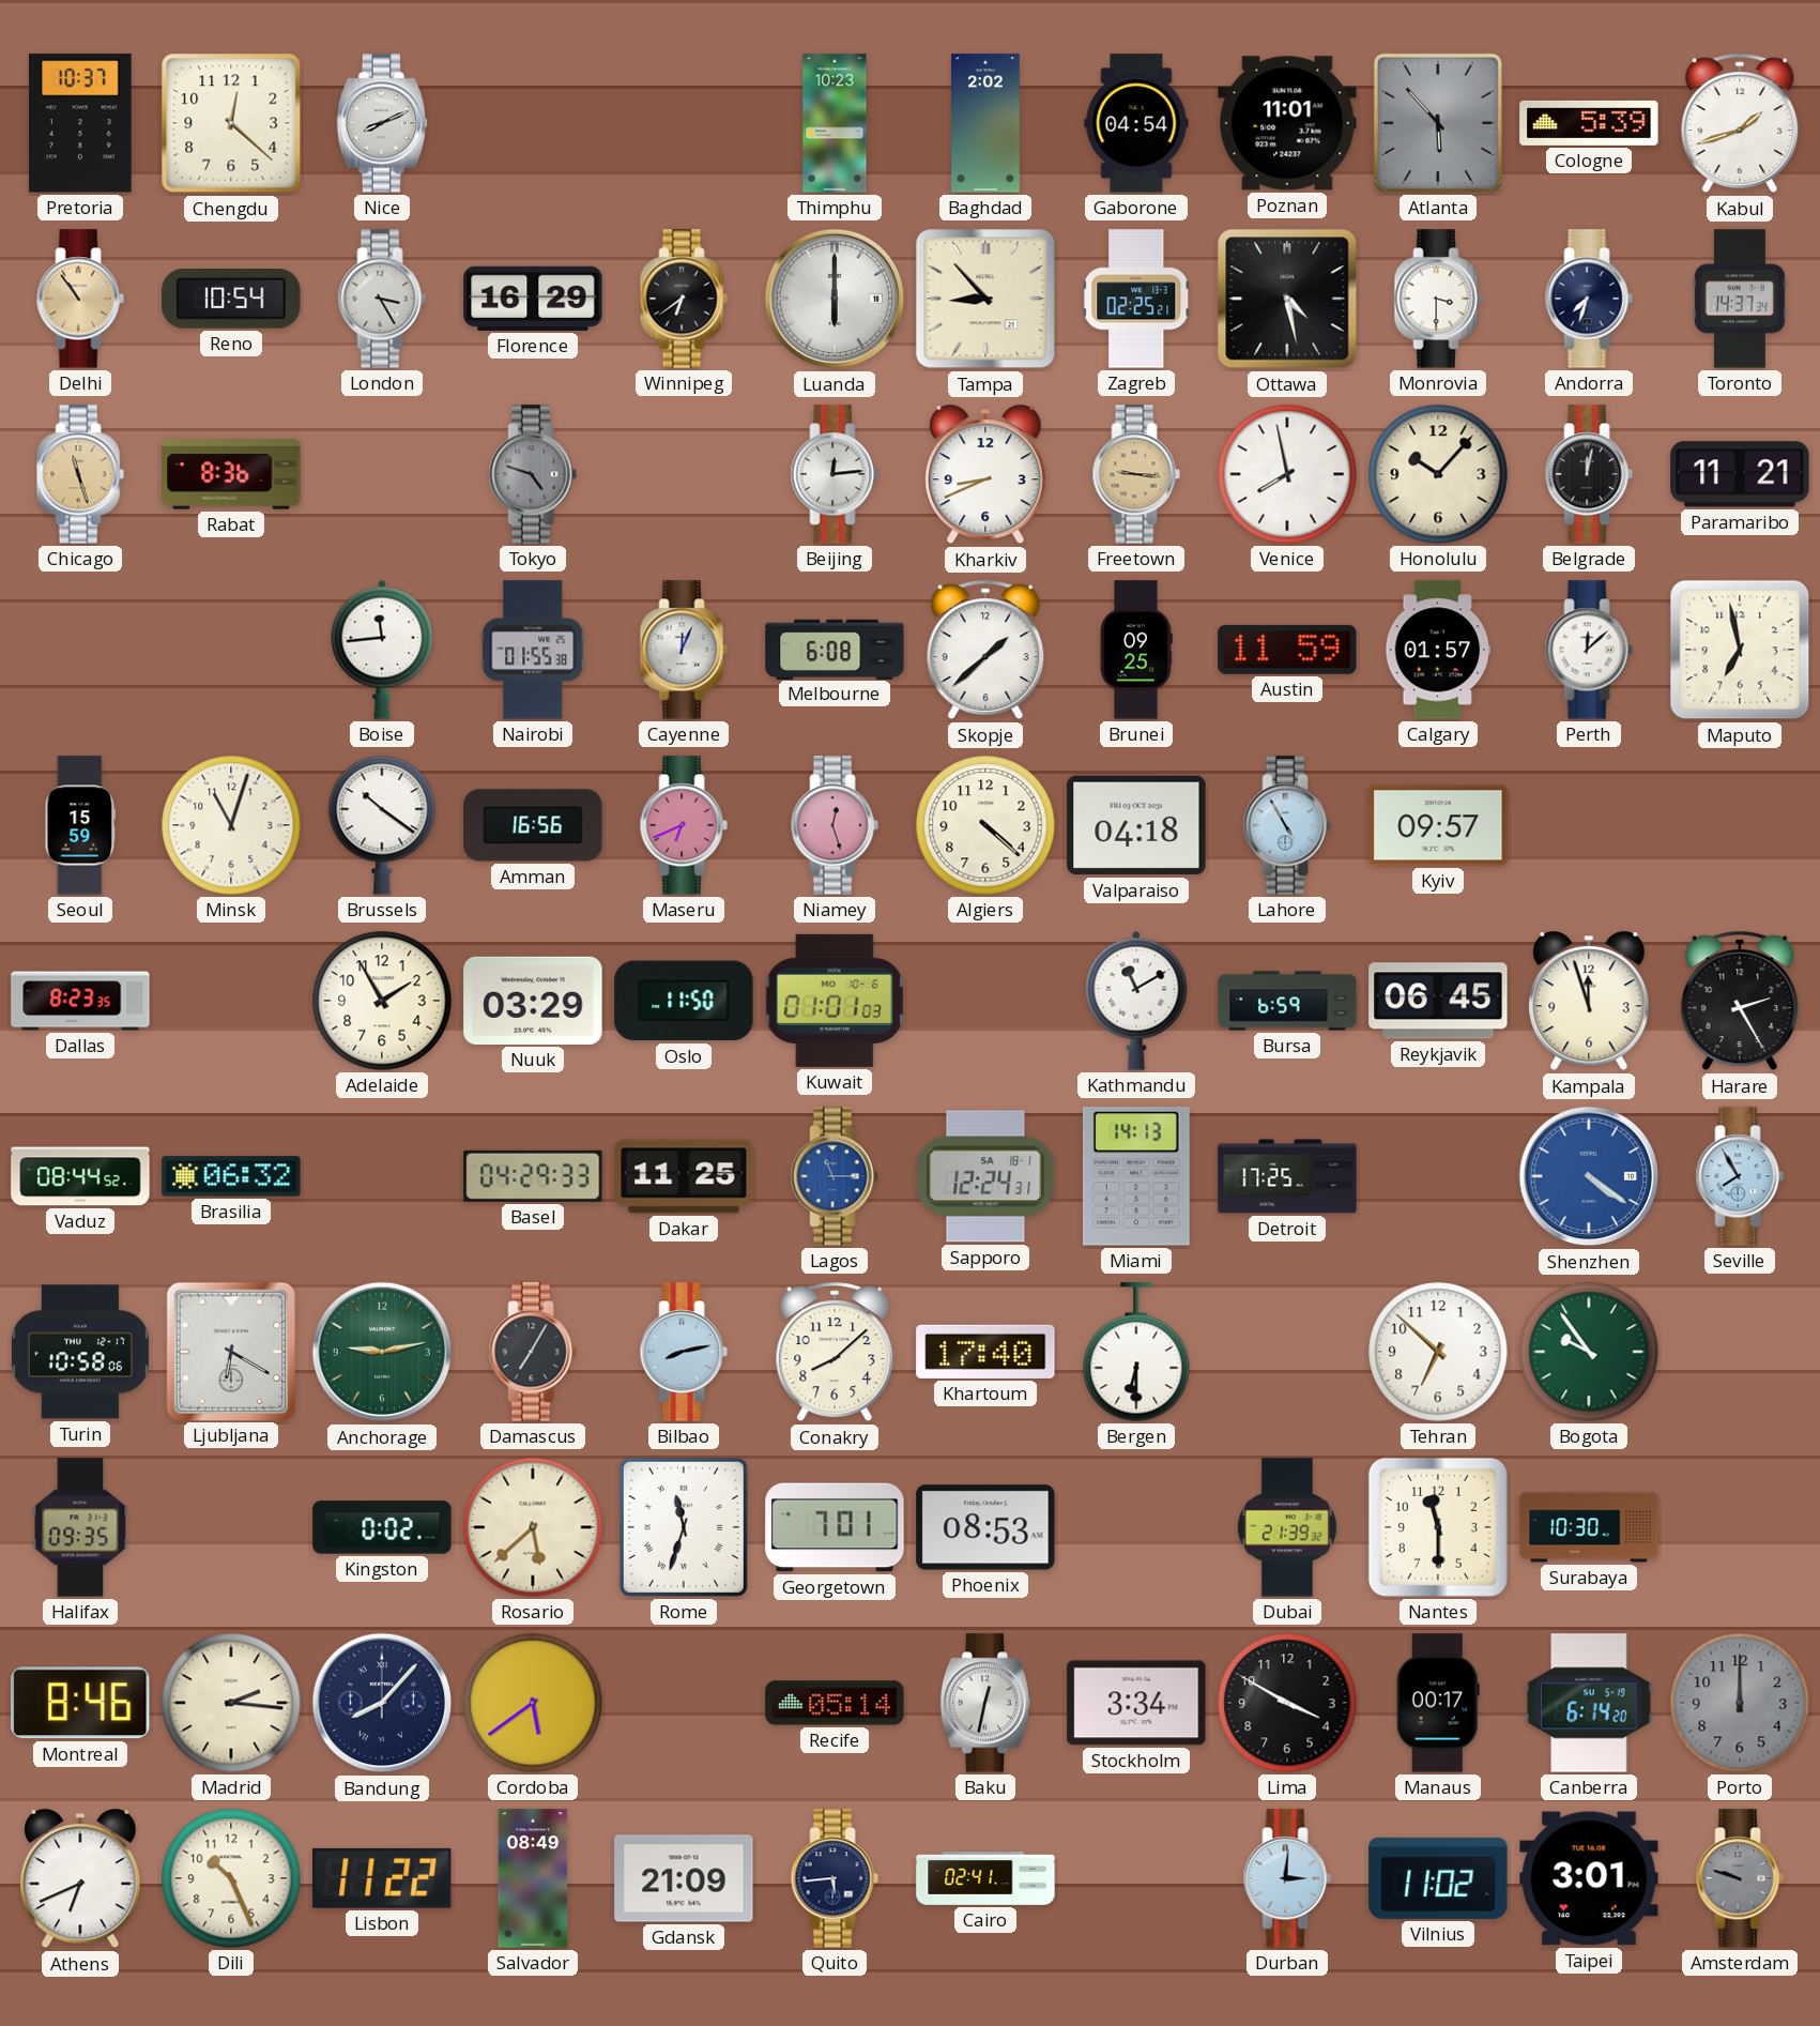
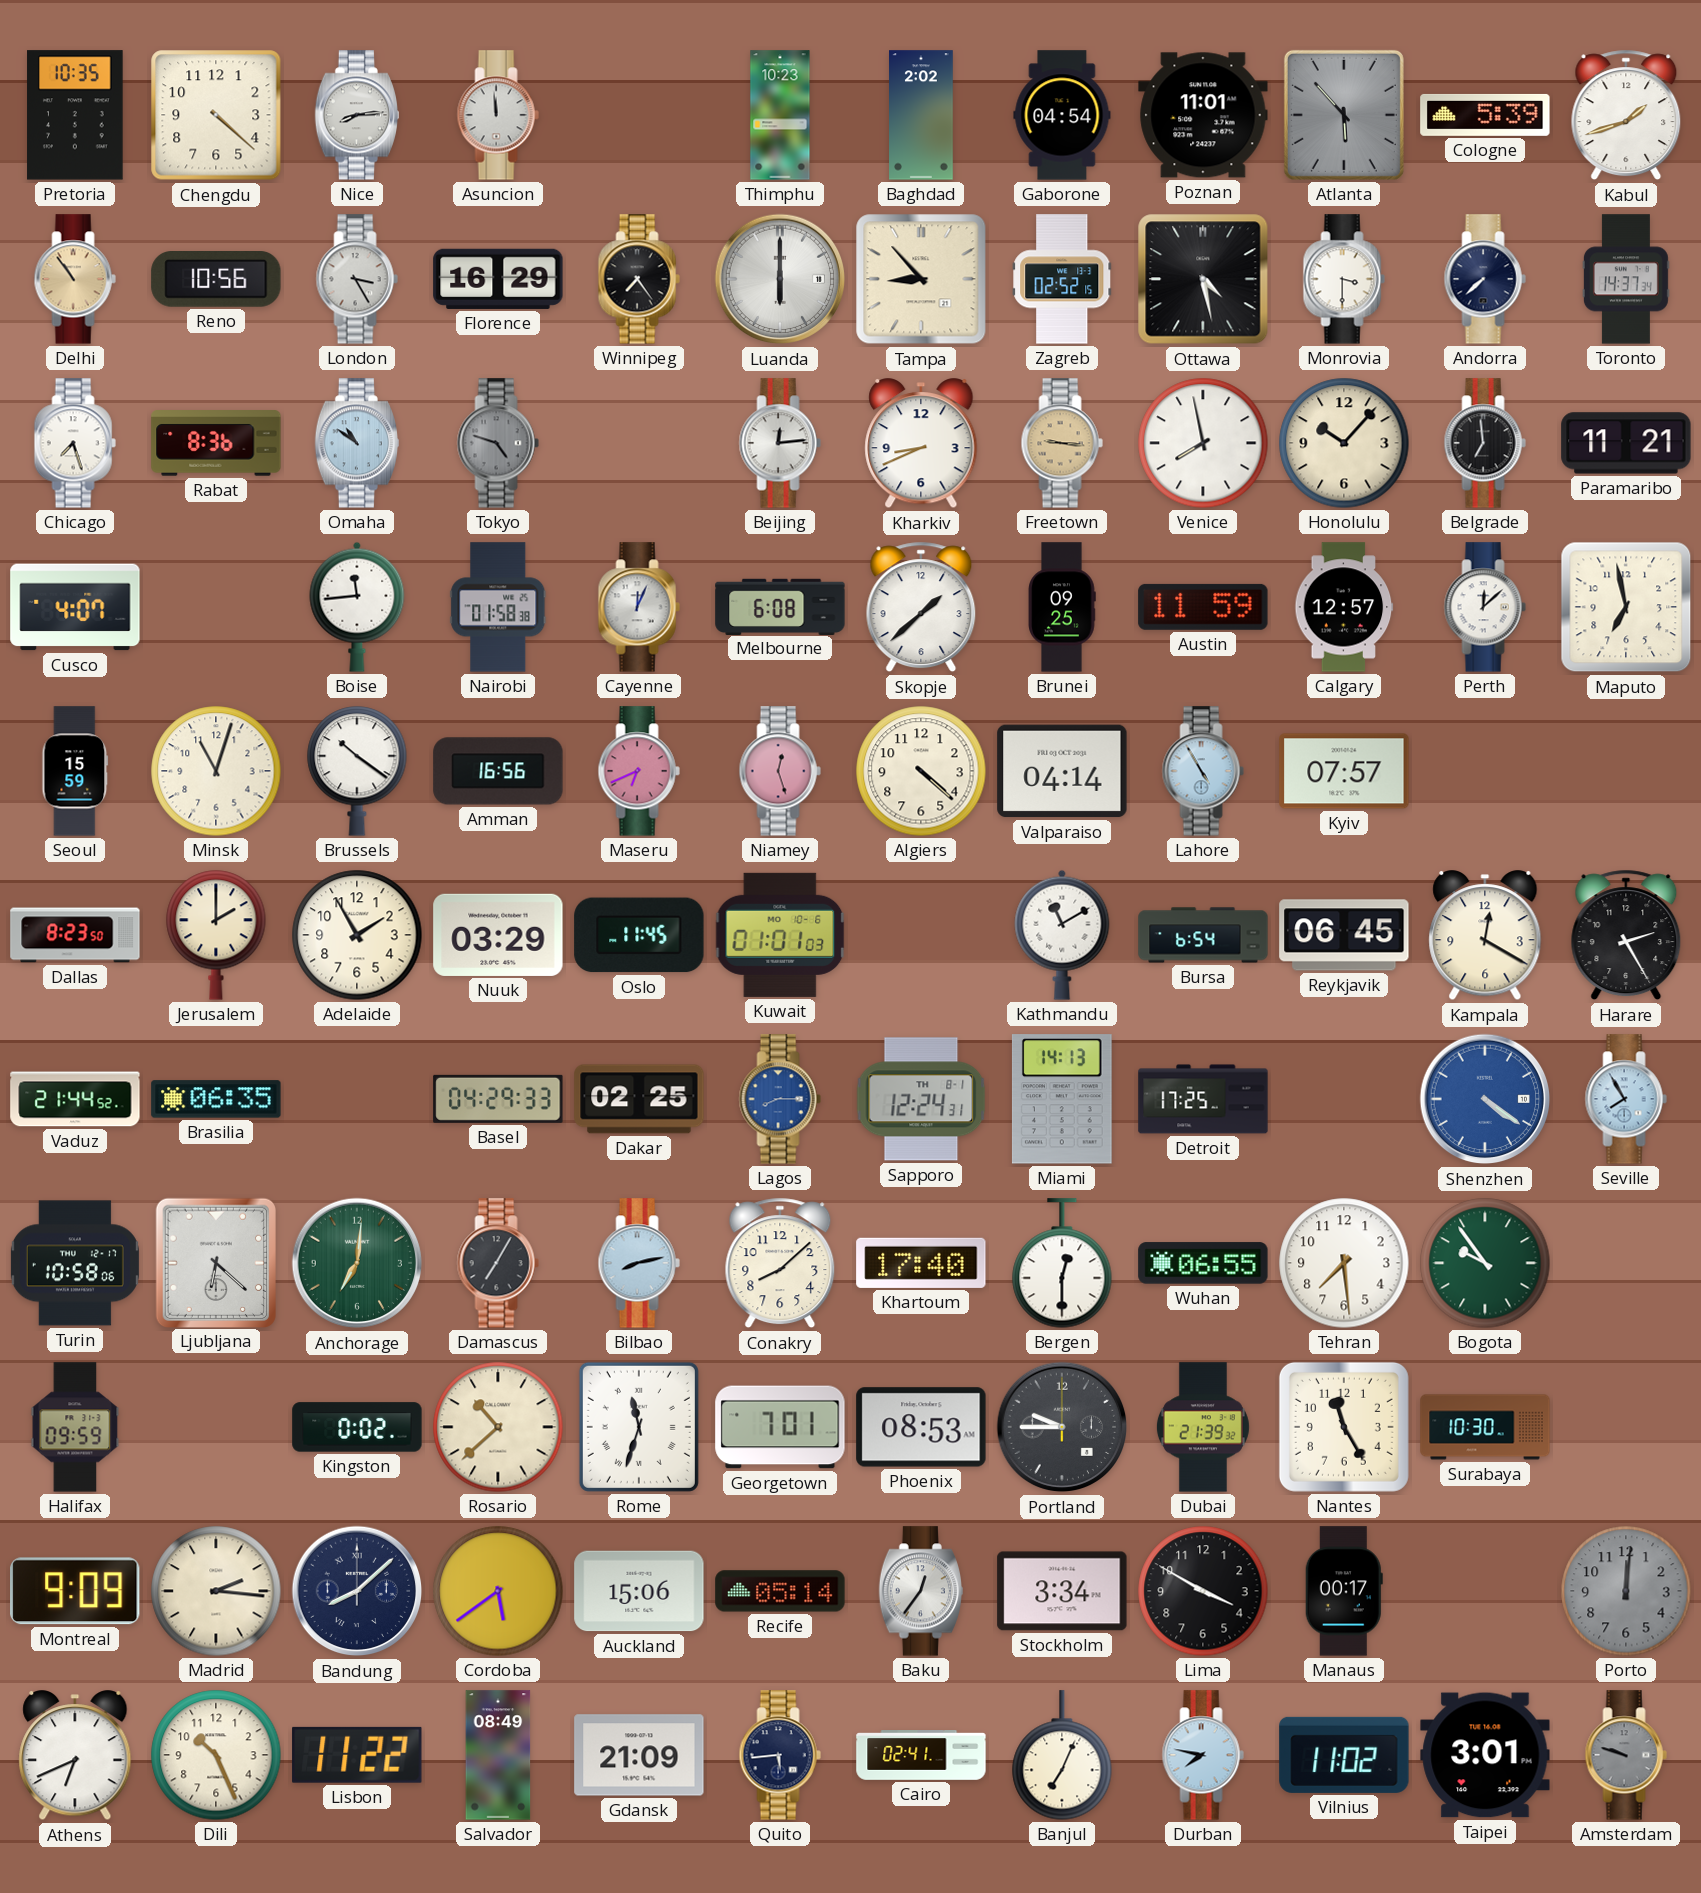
Pretoria: 10:37 -> 10:35
Chengdu: 12:22 -> 4:22
Nice: 8:11 -> 8:14
Asuncion: none -> 11:59
Reno: 10:54 -> 10:56
Winnipeg: 6:39 -> 7:24
Zagreb: 02:25 -> 02:52
Andorra: 7:33 -> 7:38
Chicago: 11:27 -> 7:27
Chicago dial: champagne -> white
Omaha: none -> 10:51
Belgrade: 12:02 -> 6:59
Cusco: none -> 4:07
Nairobi: 01:55 -> 01:58
Calgary: 01:57 -> 12:57
Valparaiso: 04:18 -> 04:14
Kyiv: 09:57 -> 07:57
Dallas: 8:23:35 -> 8:23:50
Jerusalem: none -> 2:00
Oslo: 11:50 -> 11:45
Bursa: 6:59 -> 6:54
Kampala: 11:57 -> 12:20
Vaduz: 08:44 -> 21:44
Brasilia: 06:32 -> 06:35
Dakar: 11:25 -> 02:25
Lagos: 11:15 -> 8:15
Sapporo date: SA 18-1 -> TH 8-1
Ljubljana: 6:20 -> 6:22
Anchorage: 9:13 -> 7:01
Bergen: 6:30 -> 12:30
Wuhan: none -> 06:55
Tehran: 6:52 -> 7:29
Halifax: 09:35 -> 09:59
Rosario: 5:38 -> 10:38
Portland: none -> 9:45
Nantes: 11:30 -> 11:25
Montreal: 8:46 -> 9:09
Bandung: 8:07 -> 8:08
Auckland: none -> 15:06
Baku: 12:32 -> 12:36
Canberra: 6:14 -> none
Porto: 12:00 -> 12:01
Banjul: none -> 7:04
Durban: 3:01 -> 7:47
